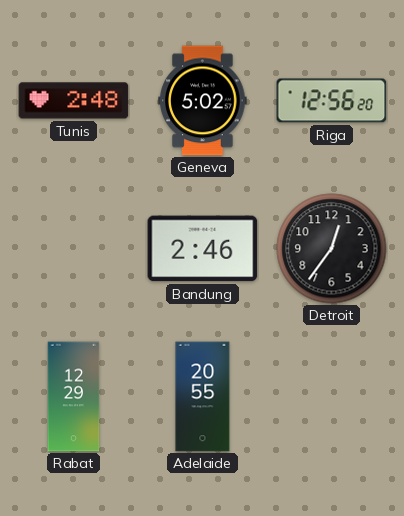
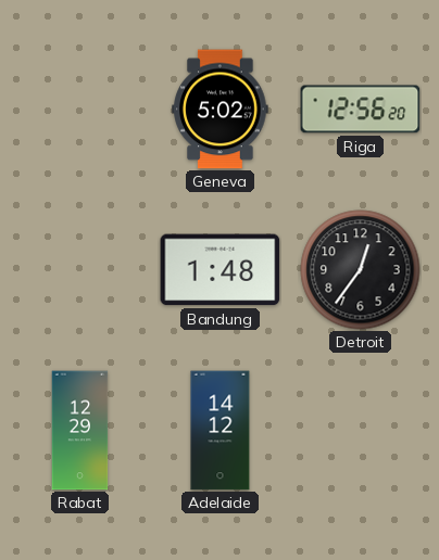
Tunis: 2:48 -> none
Bandung: 2:46 -> 1:48
Adelaide: 20:55 -> 14:12
